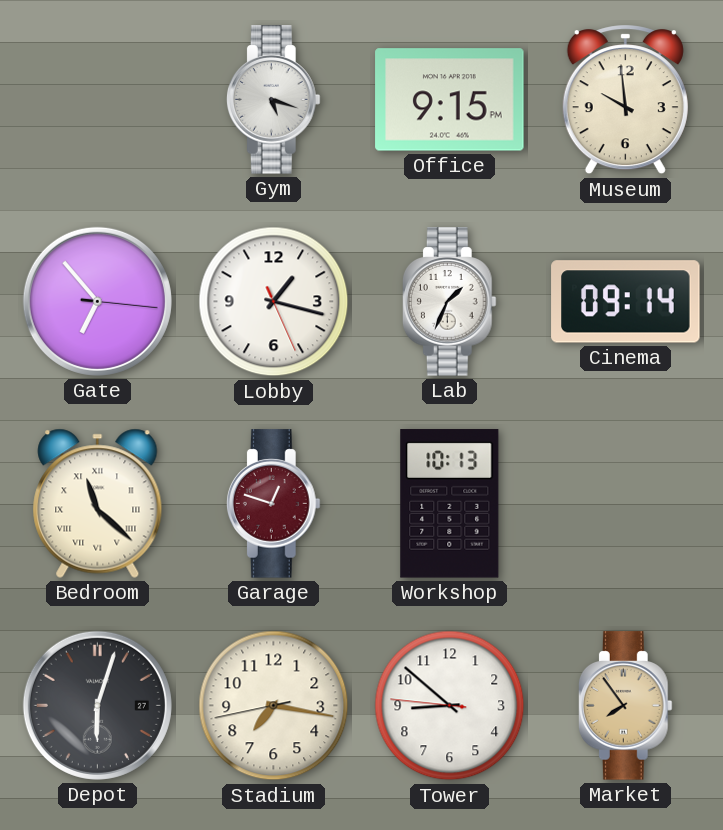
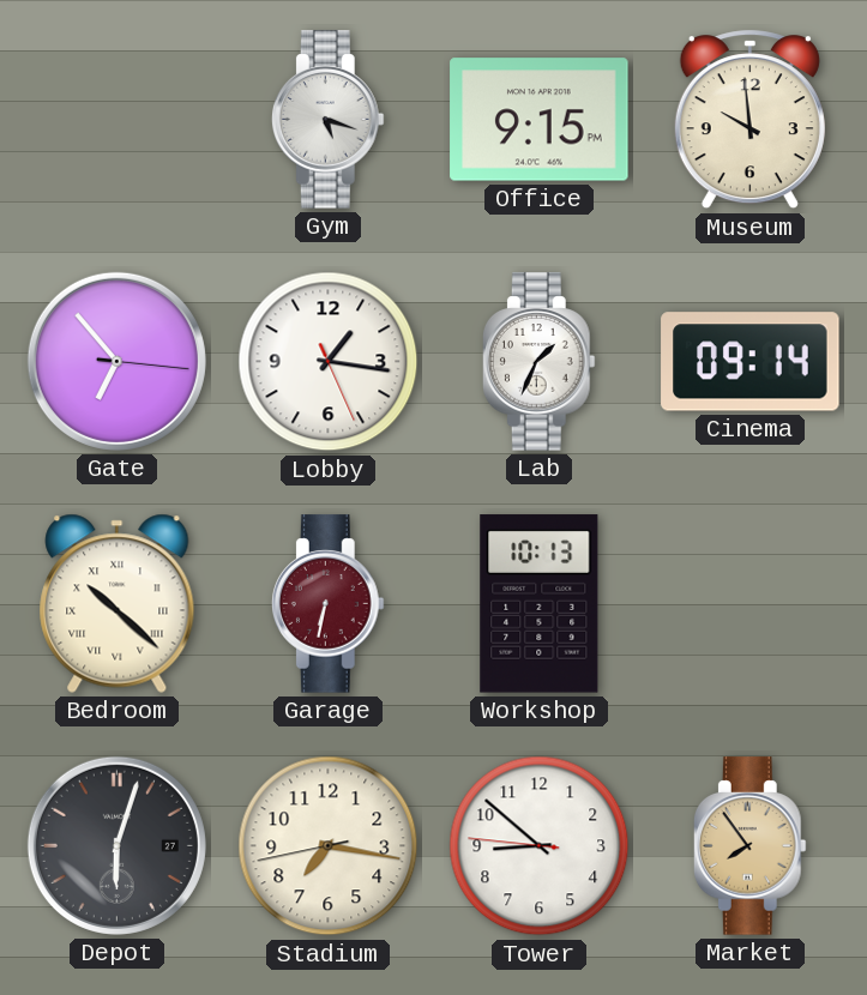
Lobby: 1:17 -> 1:16
Bedroom: 11:22 -> 10:22
Garage: 12:48 -> 6:32
